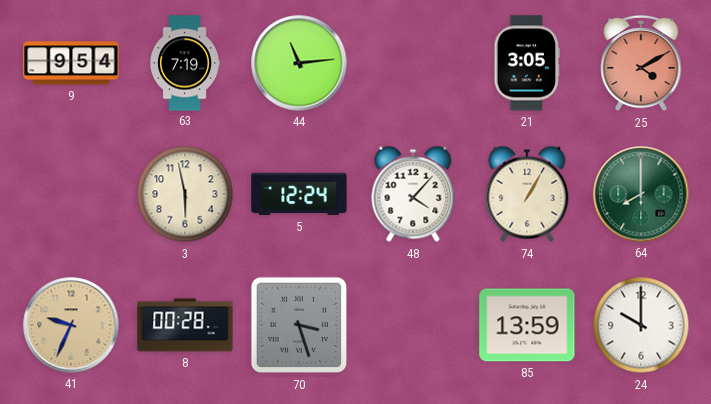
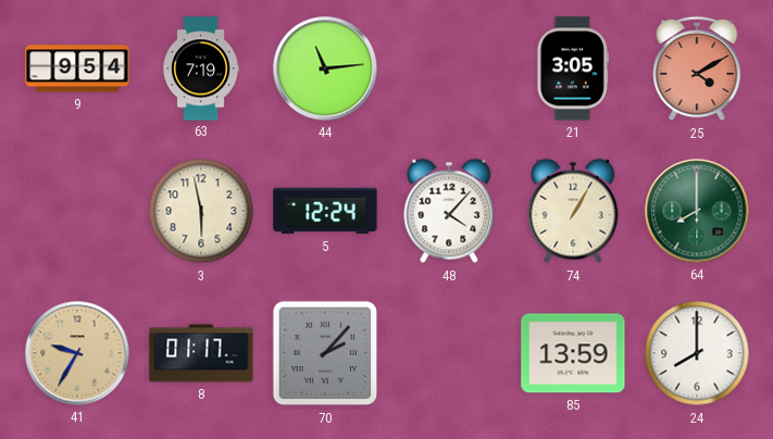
41: 9:34 -> 9:35
8: 00:28 -> 01:17
70: 3:27 -> 2:07
24: 10:00 -> 8:00
